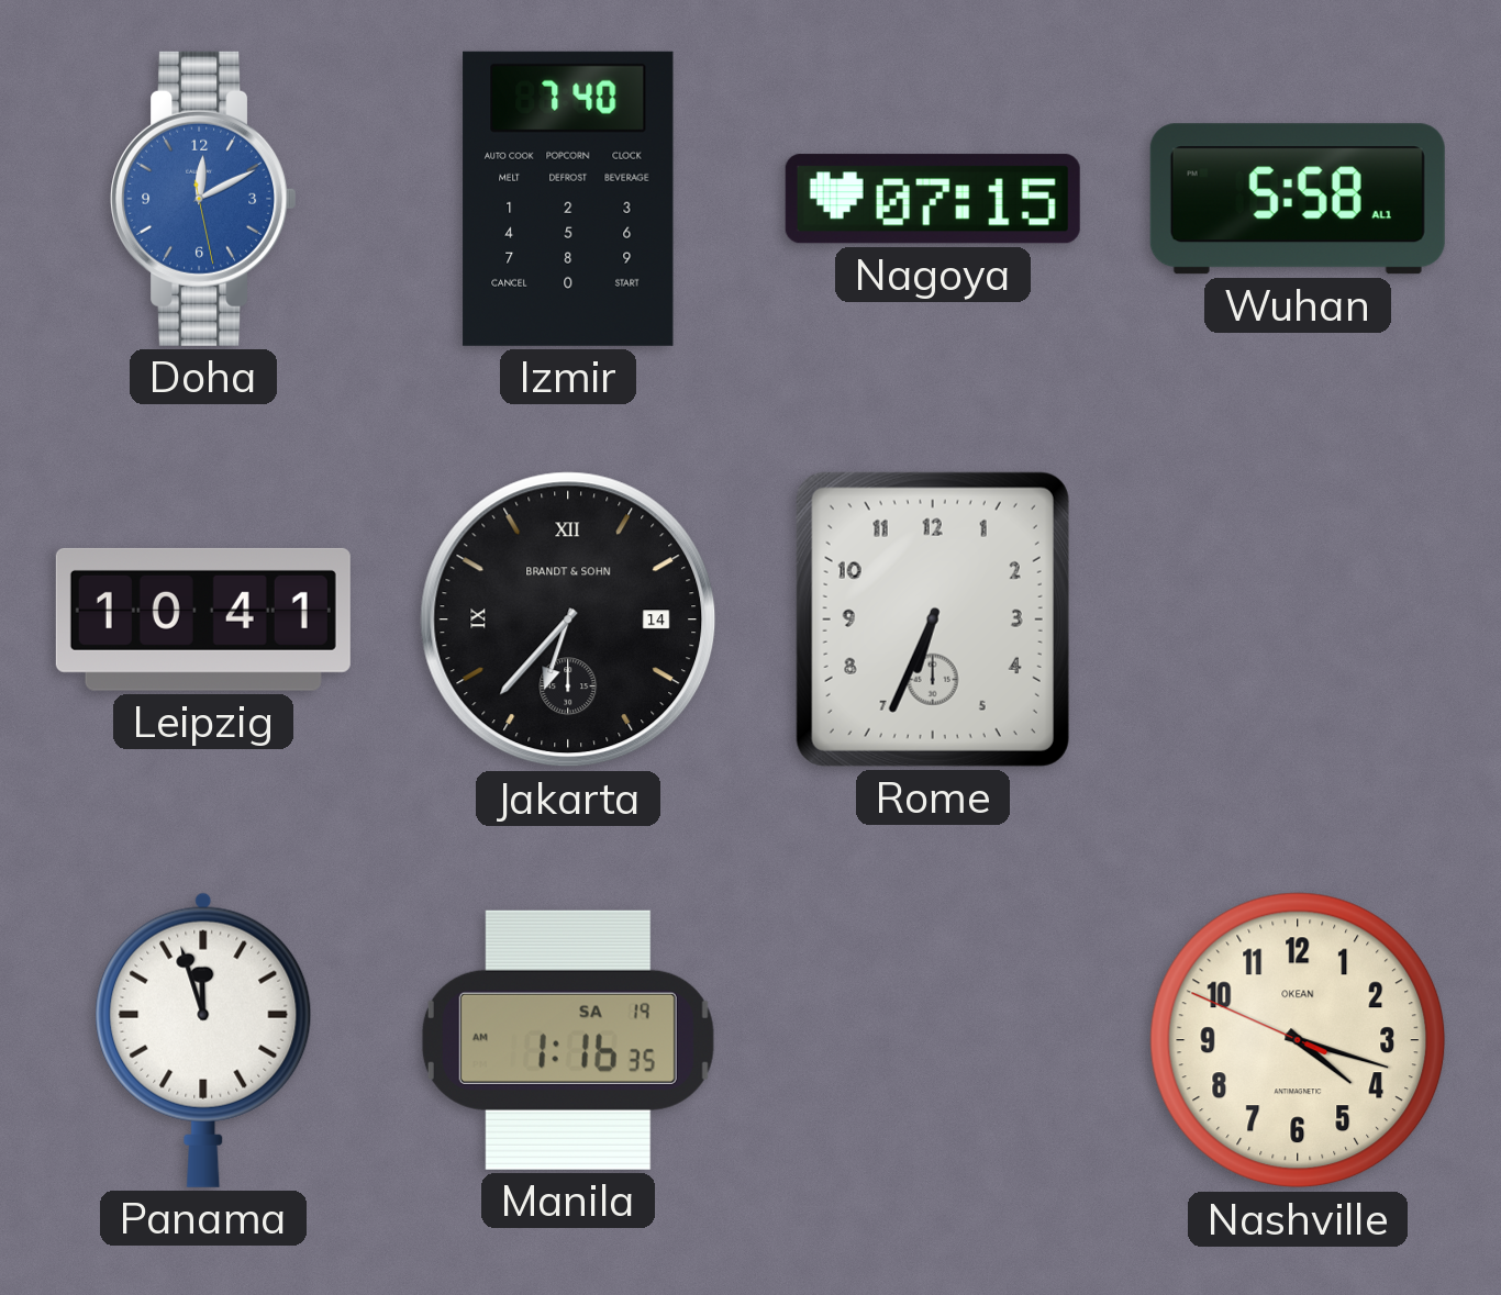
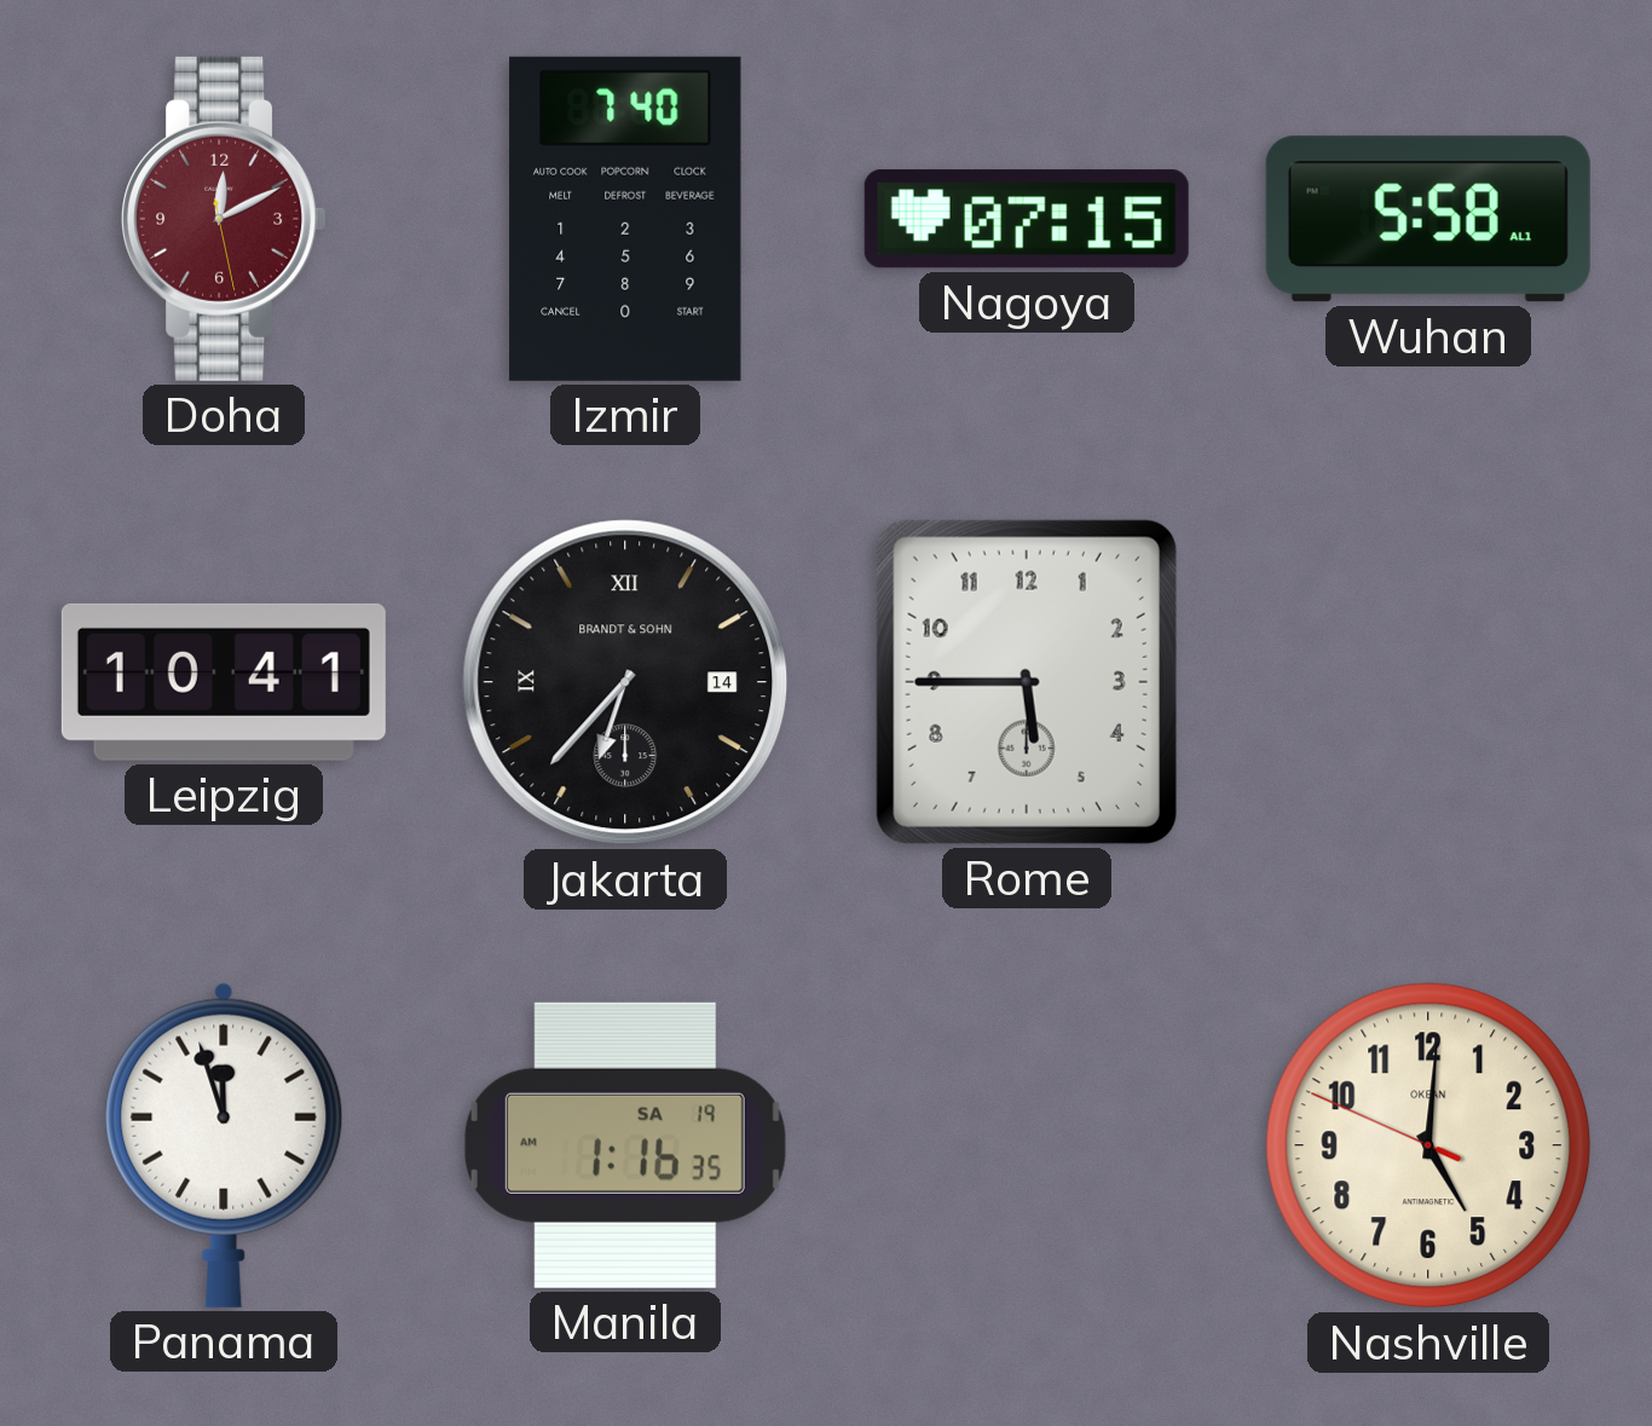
Doha dial: blue -> burgundy
Rome: 6:34 -> 5:45
Nashville: 4:17 -> 5:00
